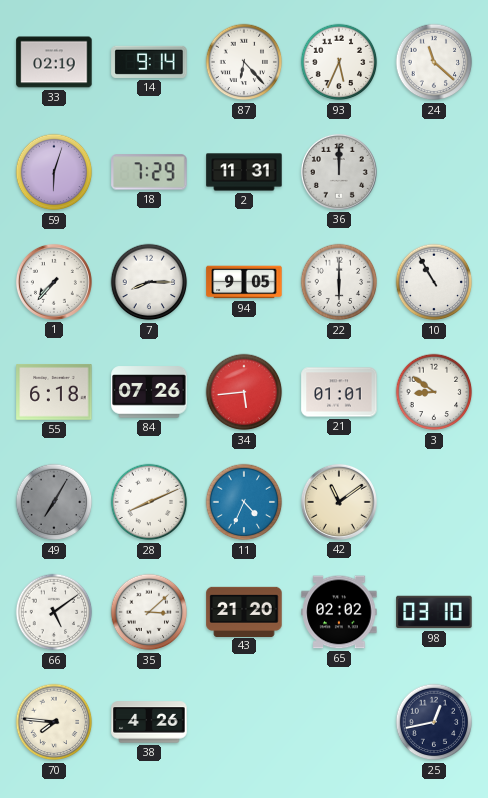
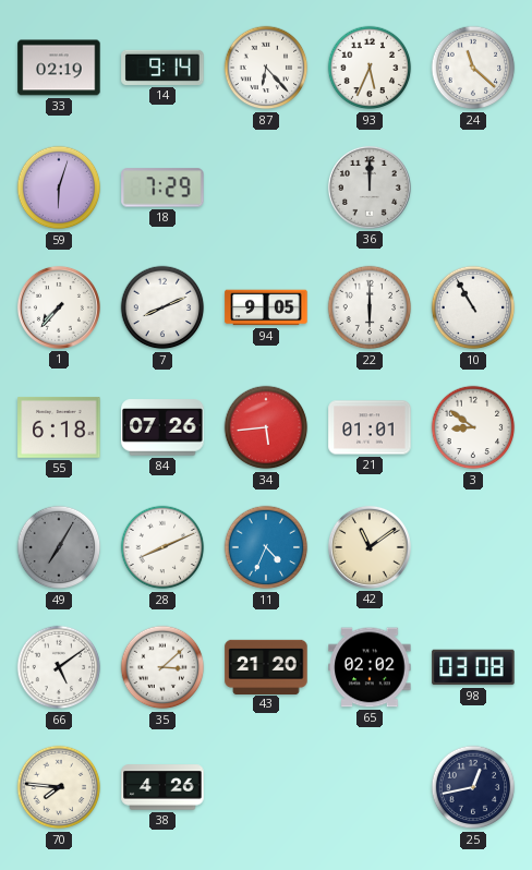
2: 11:31 -> none
7: 8:15 -> 8:11
98: 03:10 -> 03:08
